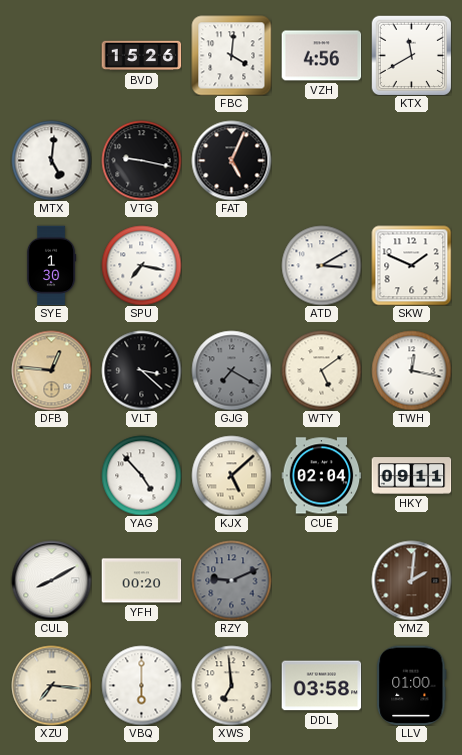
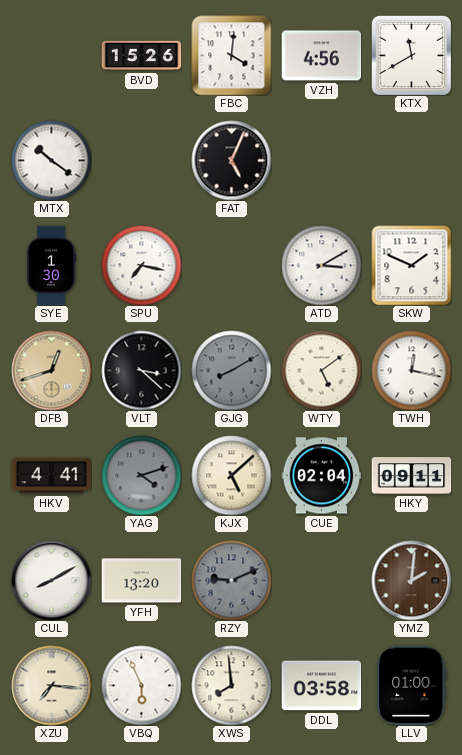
MTX: 5:01 -> 10:21
VTG: 9:17 -> none
DFB: 12:46 -> 12:42
GJG: 7:20 -> 8:10
HKV: none -> 4:41
YAG: 4:53 -> 4:12
YAG dial: white -> grey
YFH: 00:20 -> 13:20
VBQ: 6:00 -> 5:56
XWS: 6:59 -> 7:59
